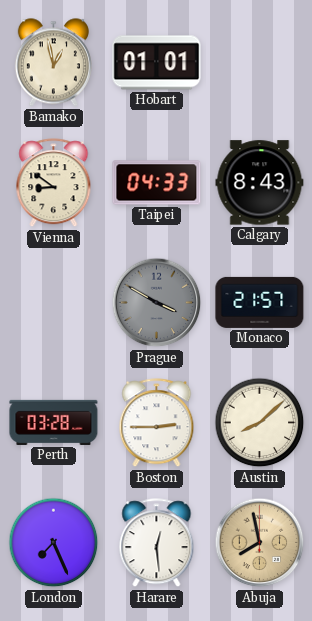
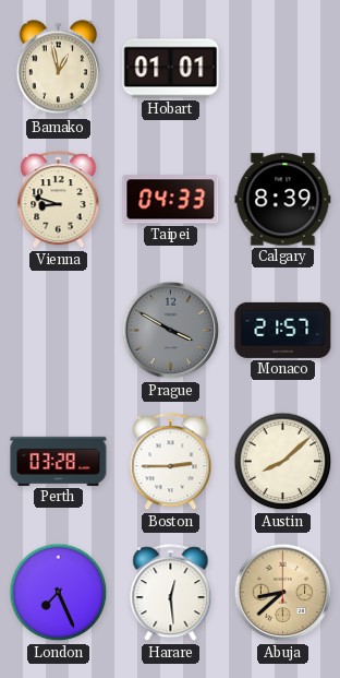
Vienna: 8:51 -> 8:48
Calgary: 8:43 -> 8:39
Abuja: 7:58 -> 8:38
